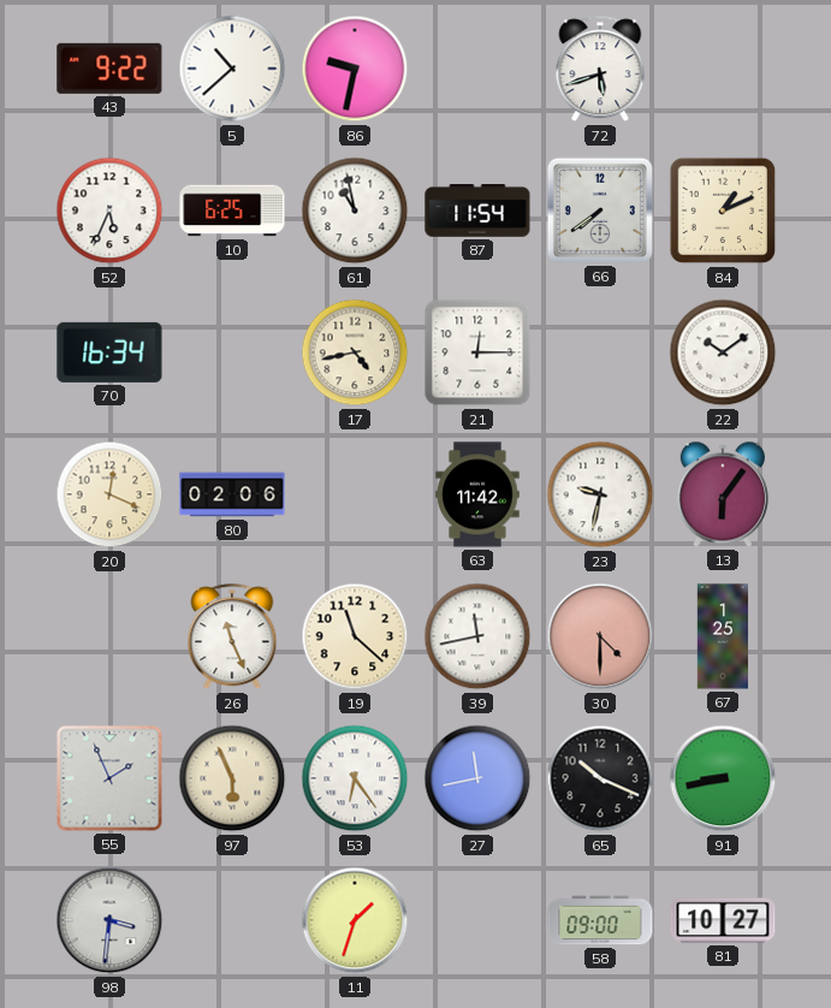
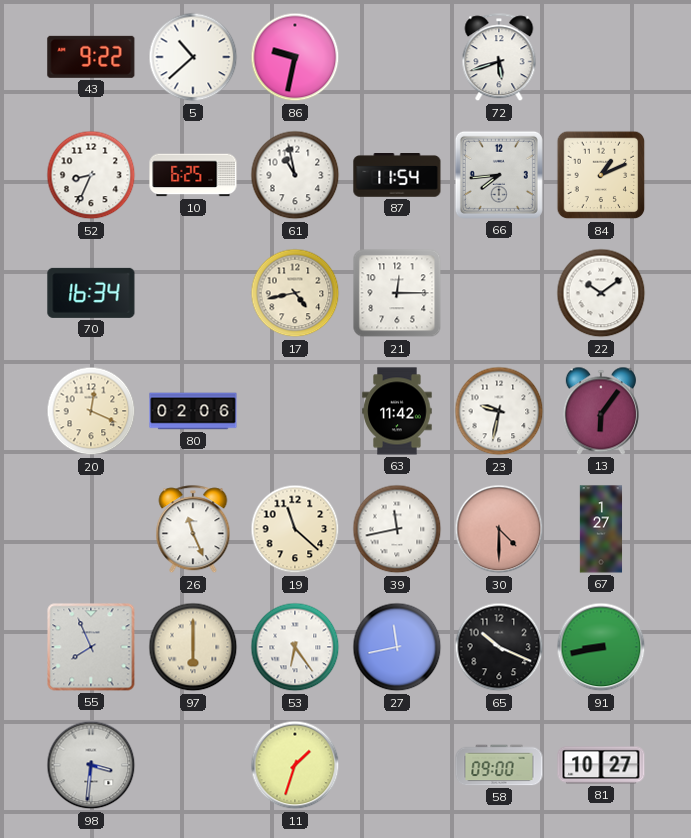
52: 5:34 -> 8:34
66: 7:39 -> 7:44
67: 1:25 -> 1:27
55: 1:56 -> 7:56
97: 5:56 -> 6:00
